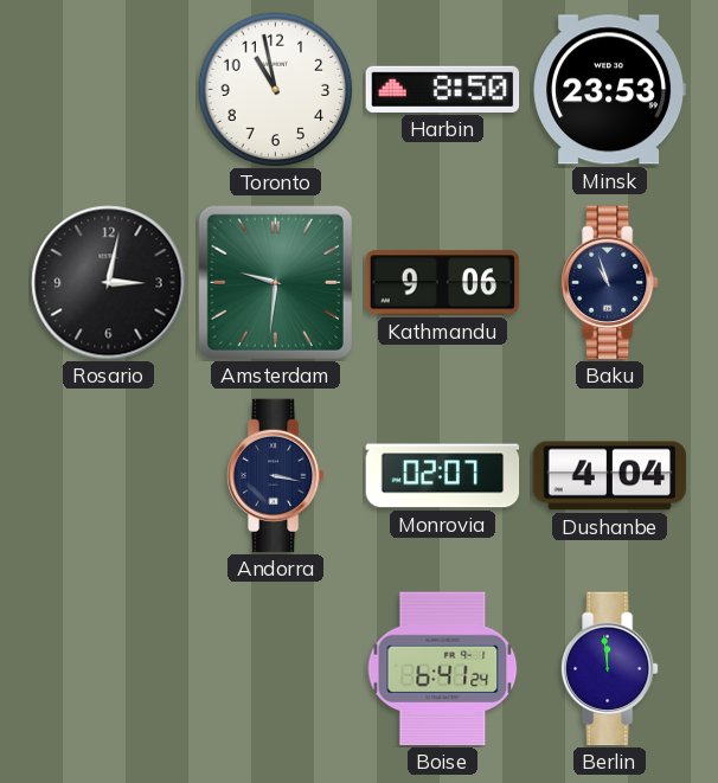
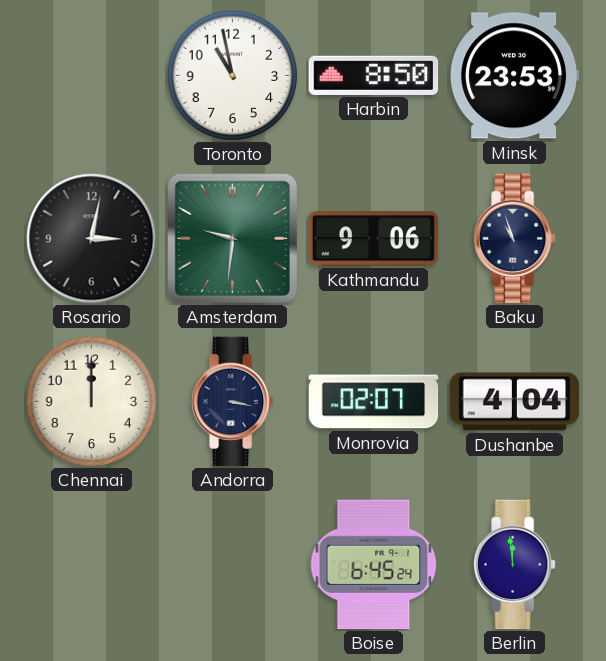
Chennai: none -> 12:00
Boise: 6:41 -> 6:45
